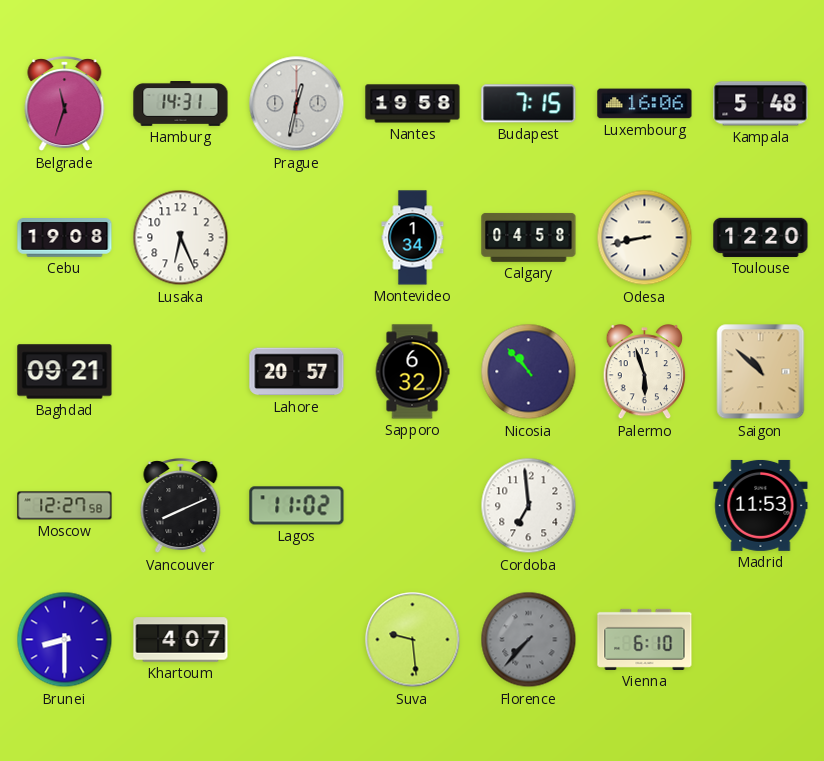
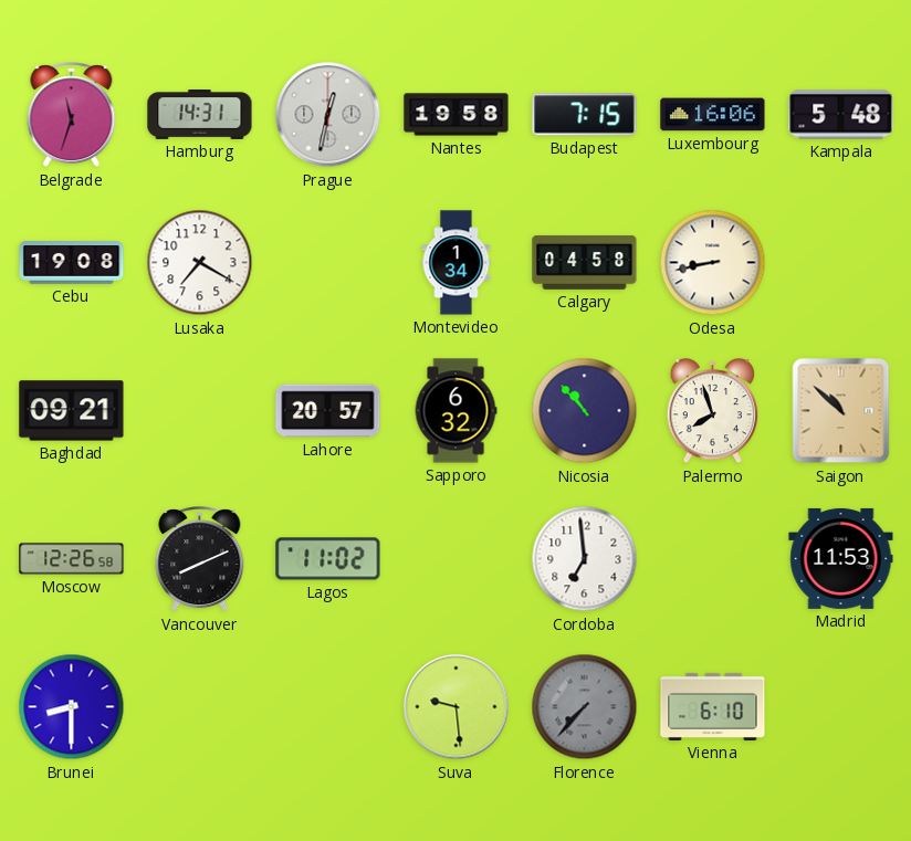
Lusaka: 6:26 -> 7:20
Toulouse: 12:20 -> none
Palermo: 5:57 -> 7:57
Moscow: 12:27 -> 12:26
Khartoum: 4:07 -> none
